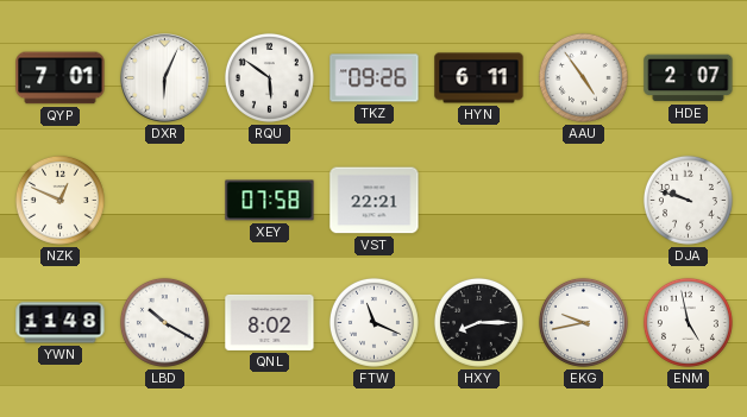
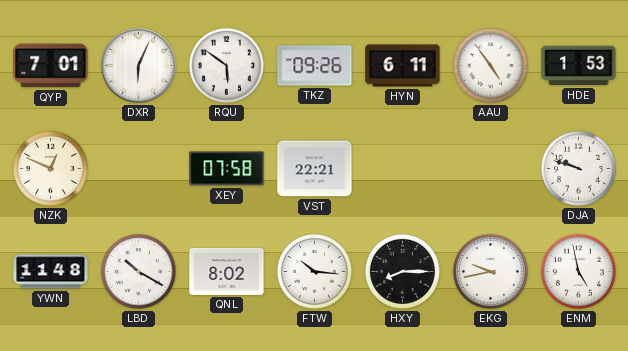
HDE: 2:07 -> 1:53
FTW: 11:19 -> 10:16
